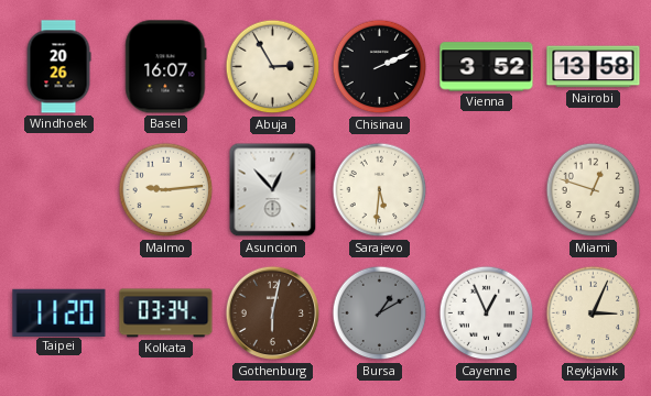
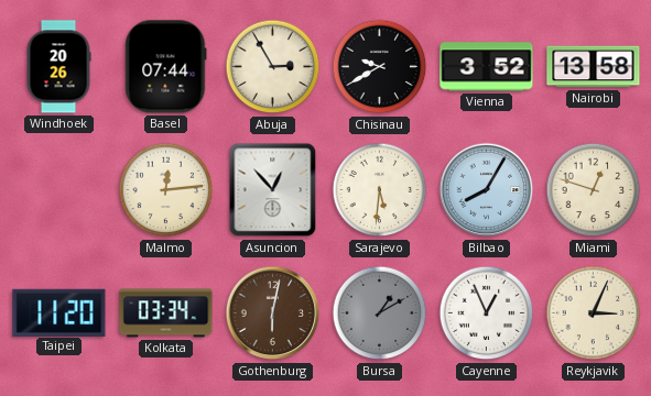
Basel: 16:07 -> 07:44
Chisinau: 2:11 -> 9:40
Malmo: 9:14 -> 12:14
Bilbao: none -> 8:05
